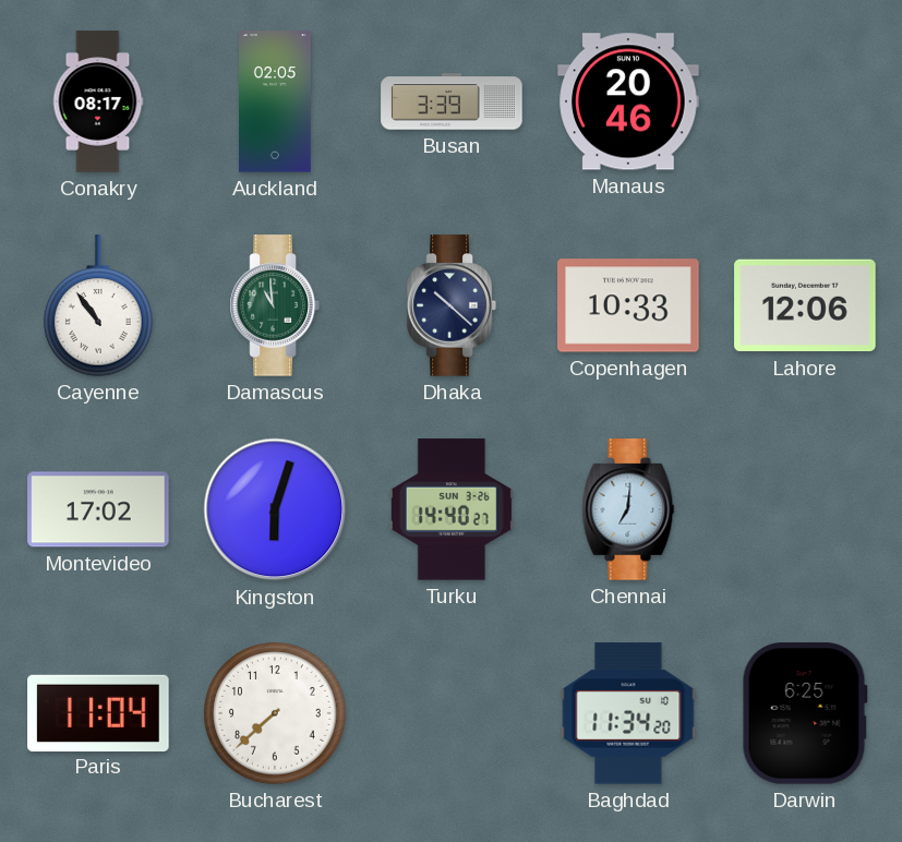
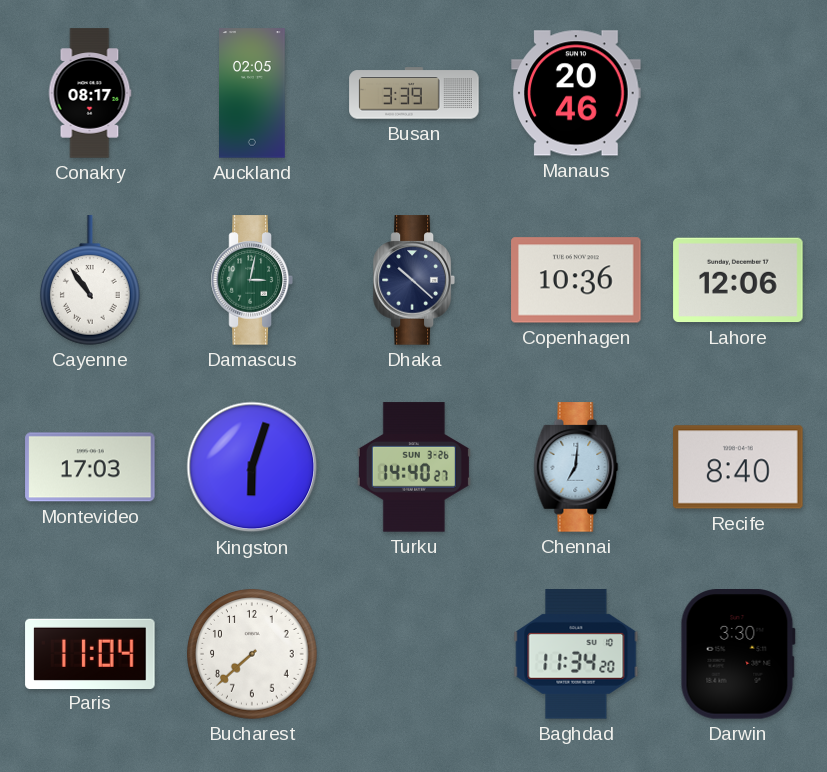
Damascus: 10:59 -> 3:02
Copenhagen: 10:33 -> 10:36
Montevideo: 17:02 -> 17:03
Recife: none -> 8:40
Darwin: 6:25 -> 3:30
